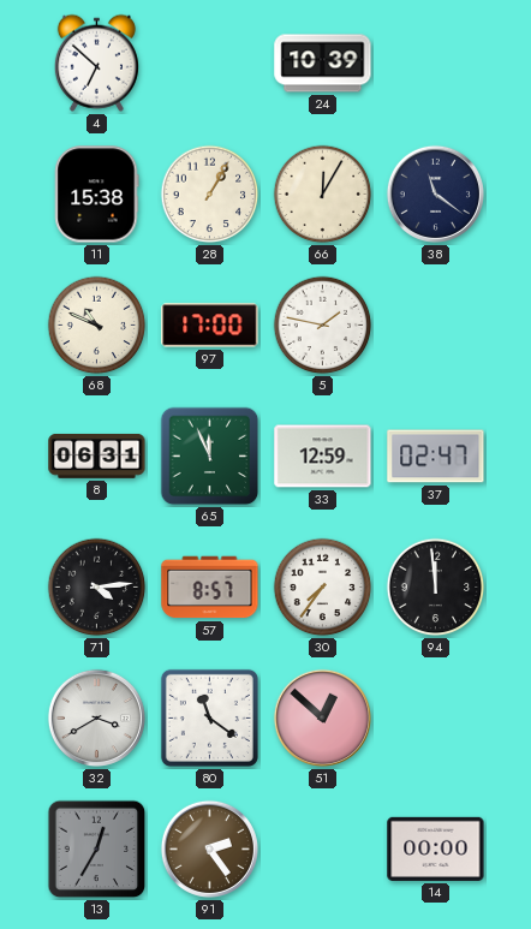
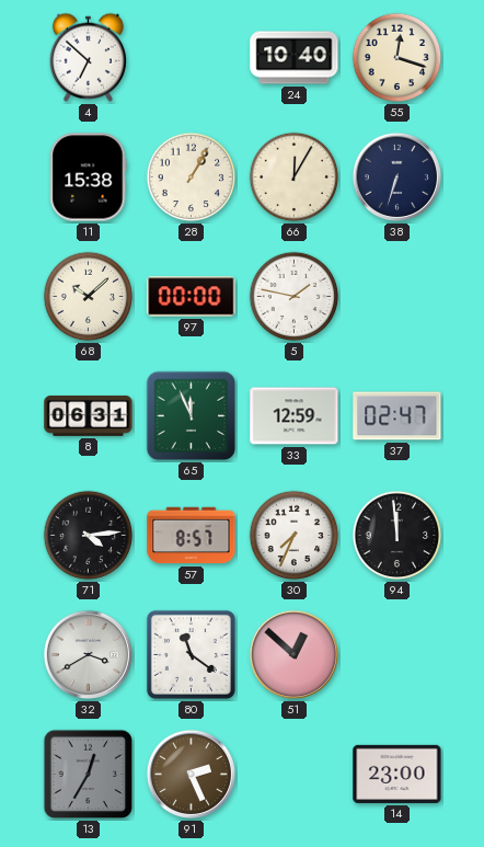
24: 10:39 -> 10:40
55: none -> 12:18
38: 11:21 -> 6:33
68: 10:49 -> 10:08
97: 17:00 -> 00:00
30: 7:36 -> 7:34
91: 2:24 -> 2:26
14: 00:00 -> 23:00
